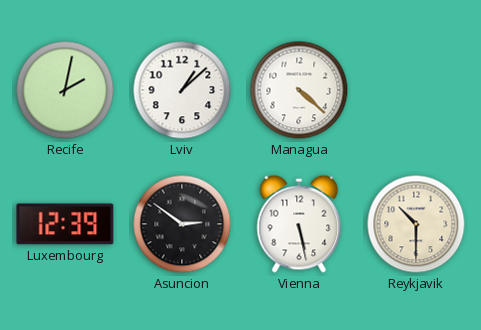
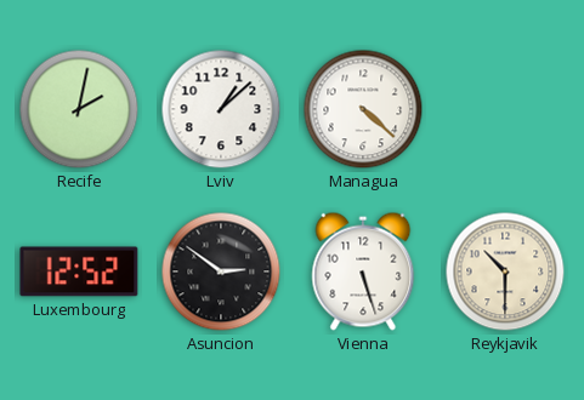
Luxembourg: 12:39 -> 12:52
Vienna: 5:28 -> 5:27
